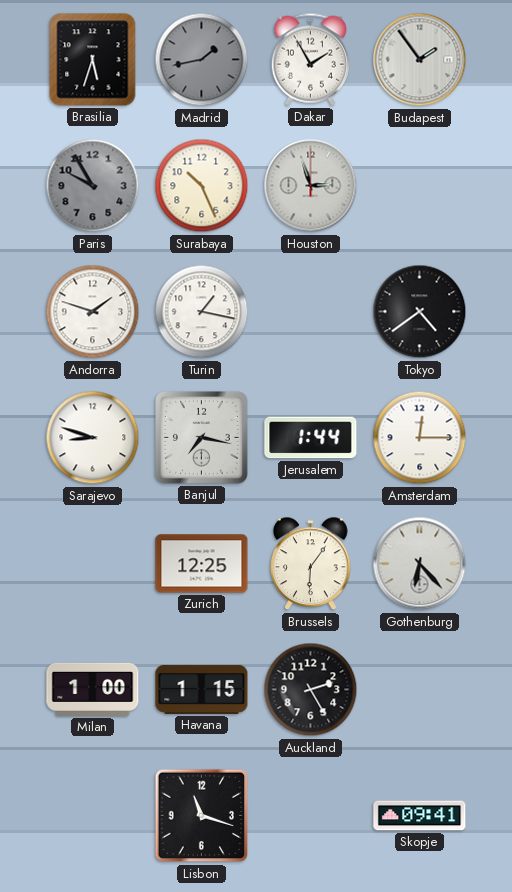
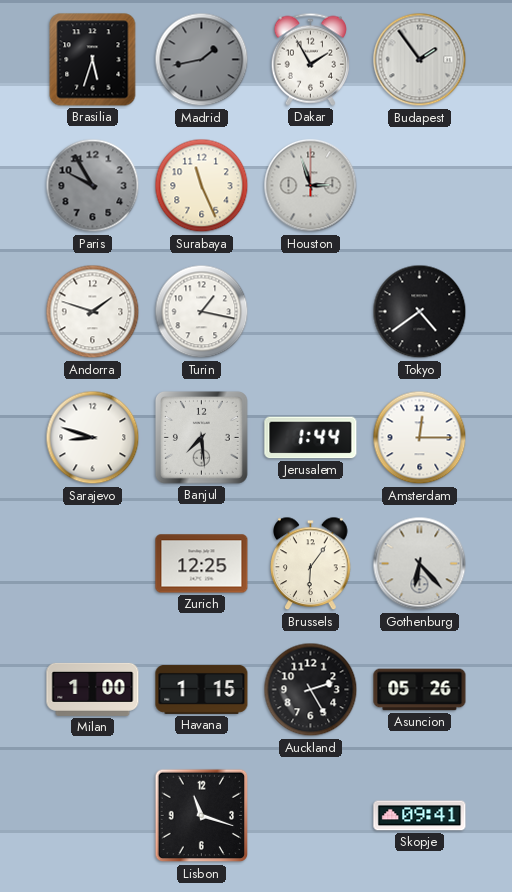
Surabaya: 10:26 -> 11:26
Banjul: 7:17 -> 7:29
Asuncion: none -> 05:26
